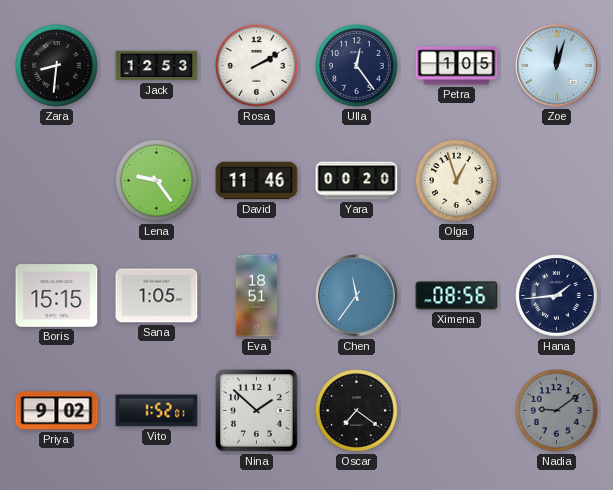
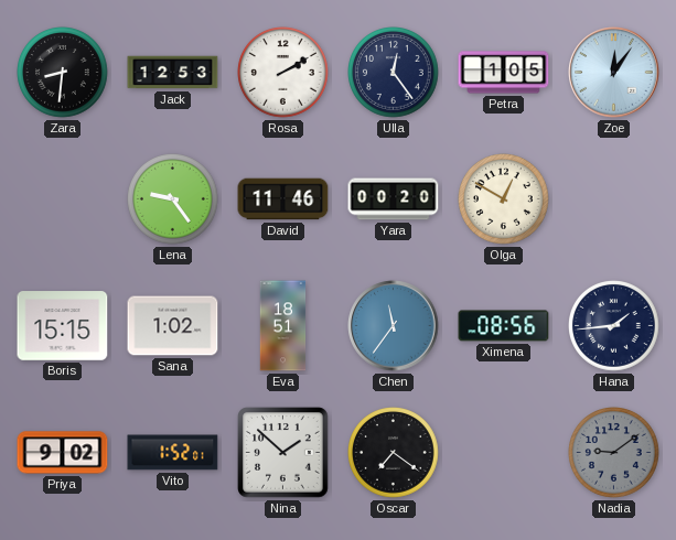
Zoe: 12:03 -> 12:06
Olga: 12:57 -> 12:50
Sana: 1:05 -> 1:02
